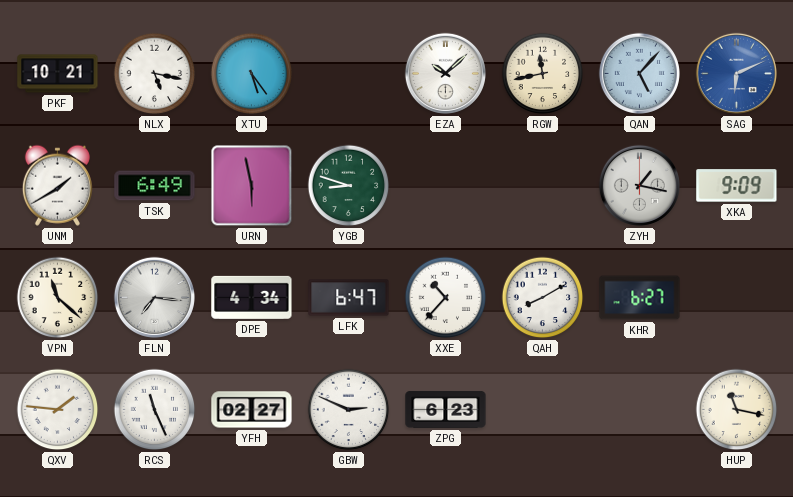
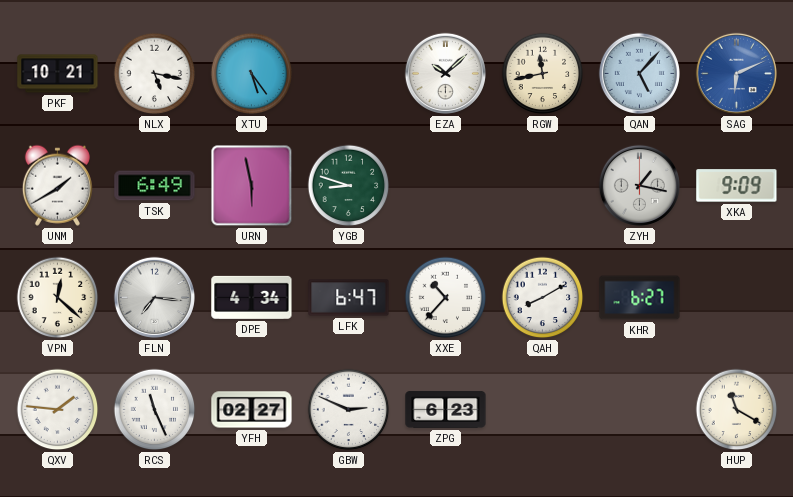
VPN: 11:22 -> 12:22
HUP: 11:17 -> 11:20
